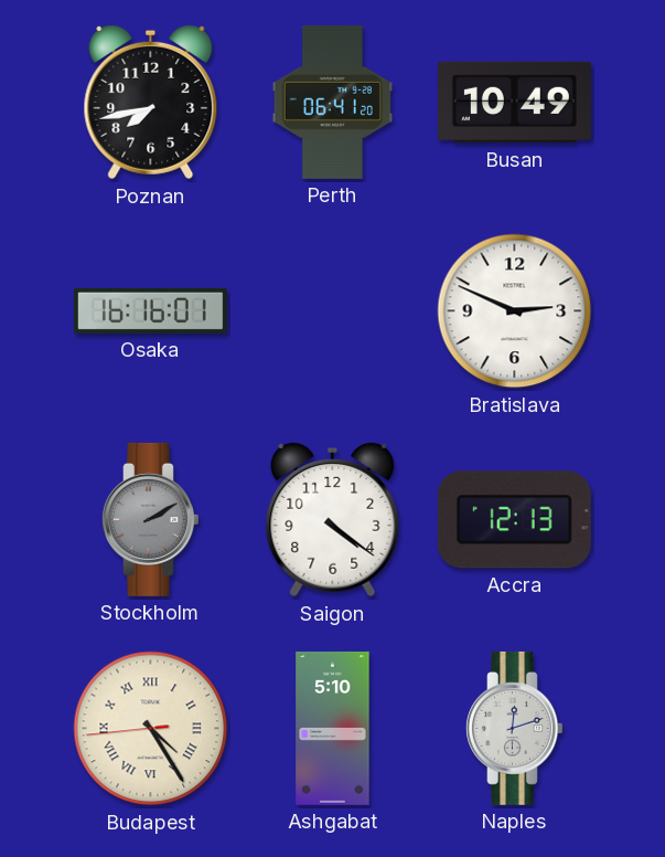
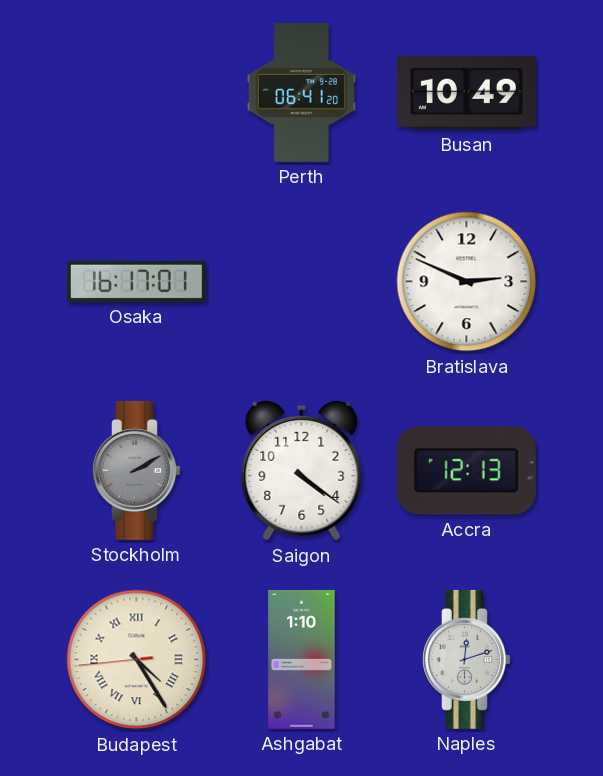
Poznan: 7:43 -> none
Osaka: 16:16 -> 16:17
Ashgabat: 5:10 -> 1:10
